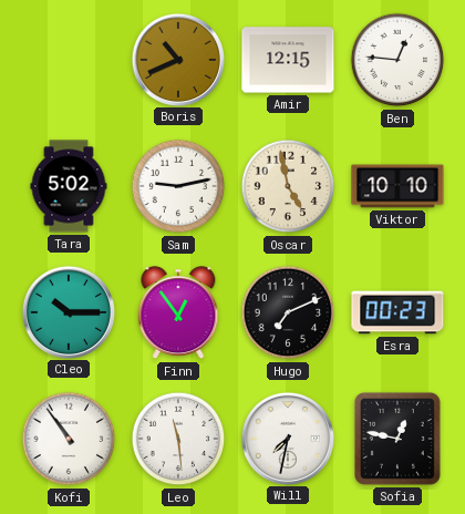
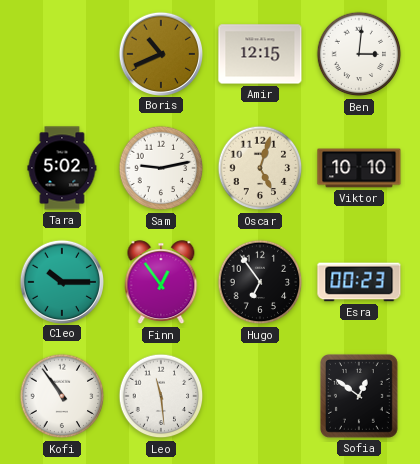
Ben: 12:46 -> 3:01
Oscar: 4:58 -> 5:03
Hugo: 7:11 -> 6:54
Will: 7:32 -> none
Sofia: 12:47 -> 12:51
